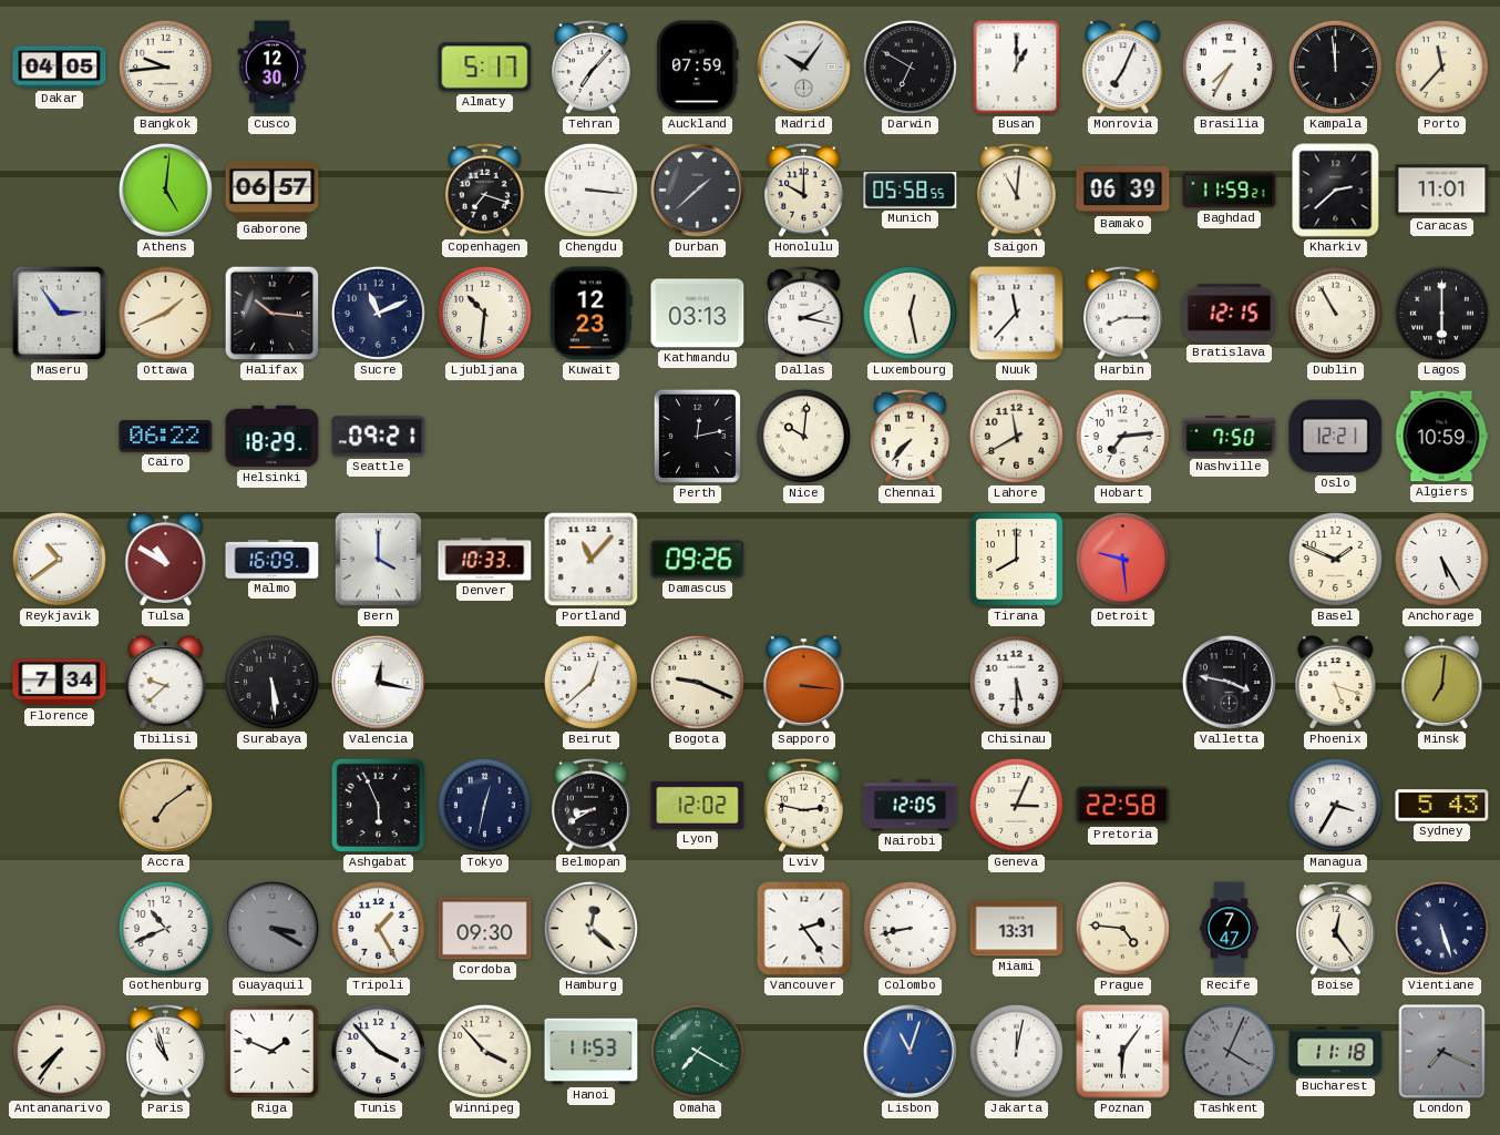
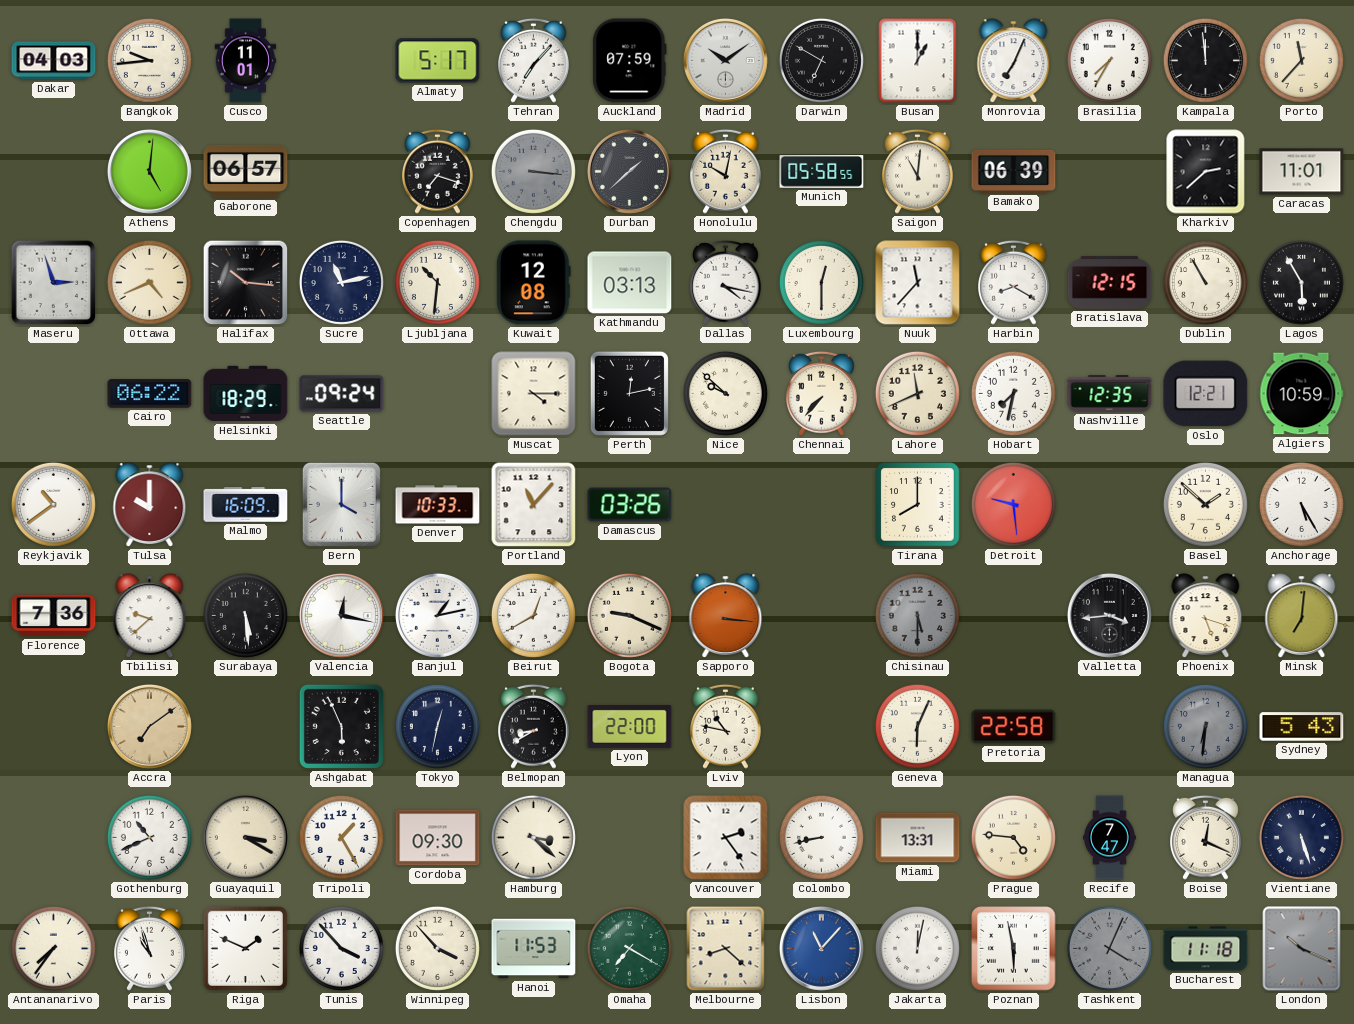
Dakar: 04:05 -> 04:03
Cusco: 12:30 -> 11:01
Madrid: 10:06 -> 10:09
Chengdu dial: white -> grey
Honolulu: 10:00 -> 10:02
Baghdad: 11:59 -> none
Maseru: 2:54 -> 2:57
Ottawa: 1:41 -> 4:41
Sucre: 11:11 -> 11:13
Kuwait: 12:23 -> 12:08
Dallas: 2:17 -> 4:17
Luxembourg: 12:28 -> 12:30
Harbin: 8:15 -> 8:20
Lagos: 6:00 -> 5:55
Seattle: 09:21 -> 09:24
Muscat: none -> 4:15
Nice: 10:01 -> 9:52
Lahore: 11:40 -> 11:41
Hobart: 7:14 -> 7:32
Nashville: 7:50 -> 12:35
Tulsa: 10:50 -> 10:00
Damascus: 09:26 -> 03:26
Basel: 1:49 -> 1:52
Florence: 7:34 -> 7:36
Banjul: none -> 1:13
Beirut: 12:38 -> 12:40
Chisinau dial: white -> grey
Valletta: 3:47 -> 3:44
Lyon: 12:02 -> 22:00
Lviv: 2:47 -> 10:47
Nairobi: 12:05 -> none
Geneva: 3:04 -> 6:04
Managua: 3:35 -> 6:31
Managua dial: white -> grey
Guayaquil dial: grey -> cream
Hamburg: 12:22 -> 3:22
Boise: 12:24 -> 12:19
Melbourne: none -> 8:22
Lisbon: 11:03 -> 11:07
Poznan: 6:06 -> 5:58
London: 7:19 -> 10:19
